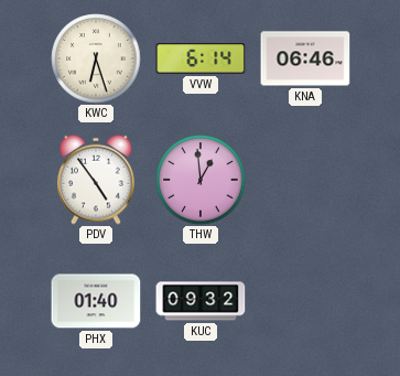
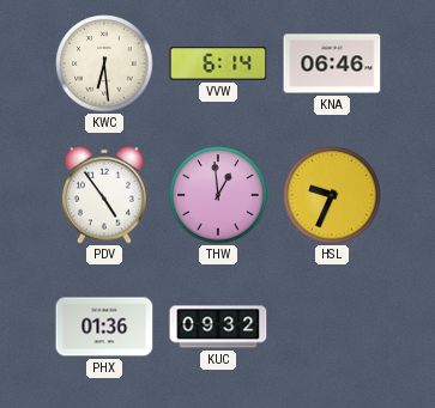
KWC: 6:27 -> 6:29
HSL: none -> 9:34
PHX: 01:40 -> 01:36
